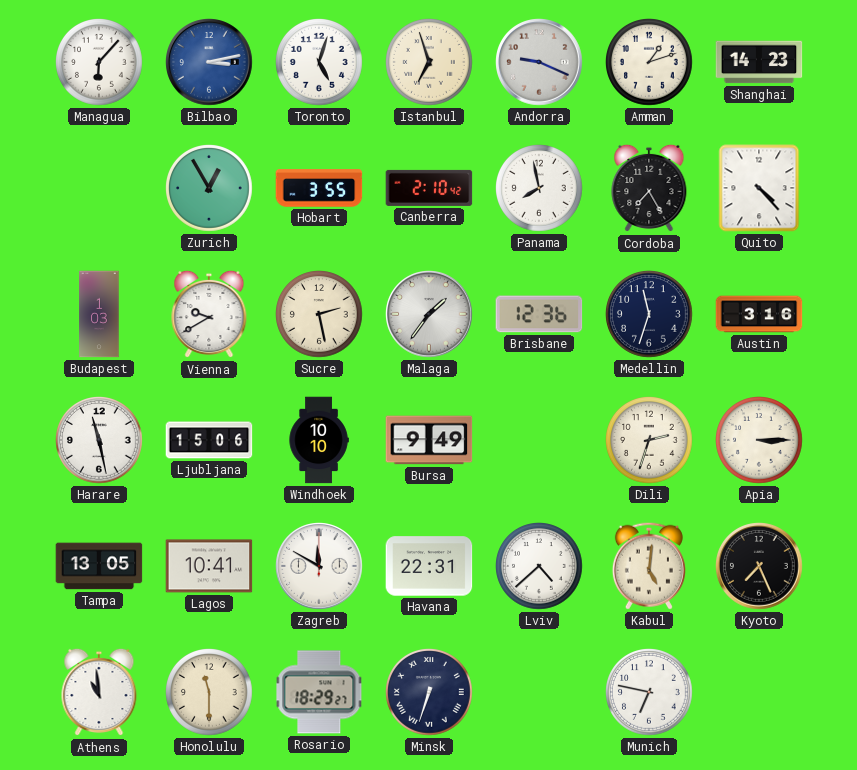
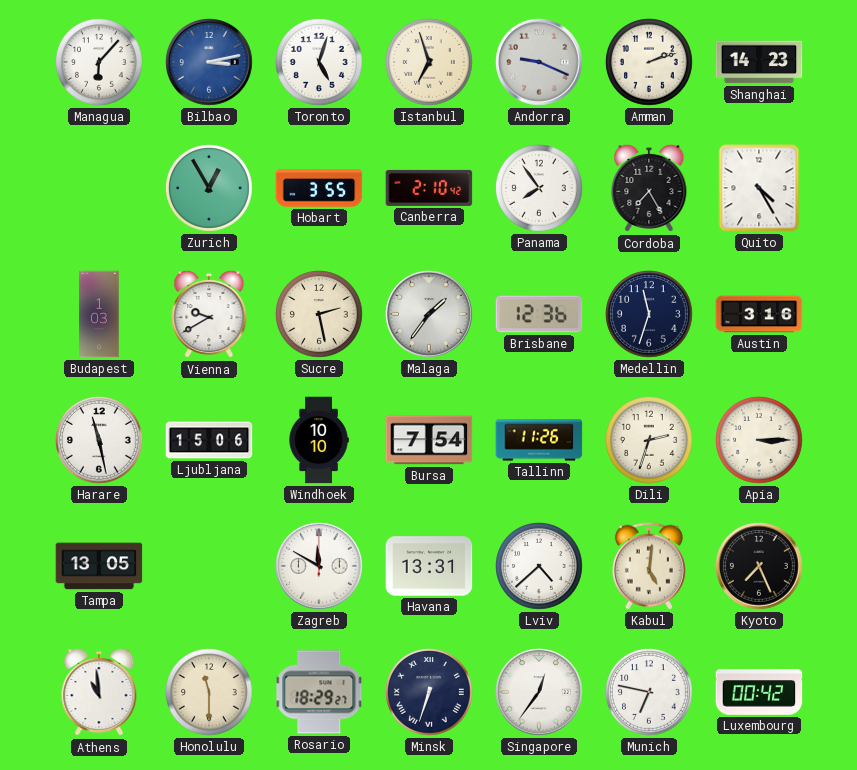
Amman: 1:12 -> 2:12
Panama: 7:58 -> 7:54
Quito: 4:23 -> 4:25
Bursa: 9:49 -> 7:54
Tallinn: none -> 11:26
Lagos: 10:41 -> none
Havana: 22:31 -> 13:31
Singapore: none -> 12:36
Luxembourg: none -> 00:42
